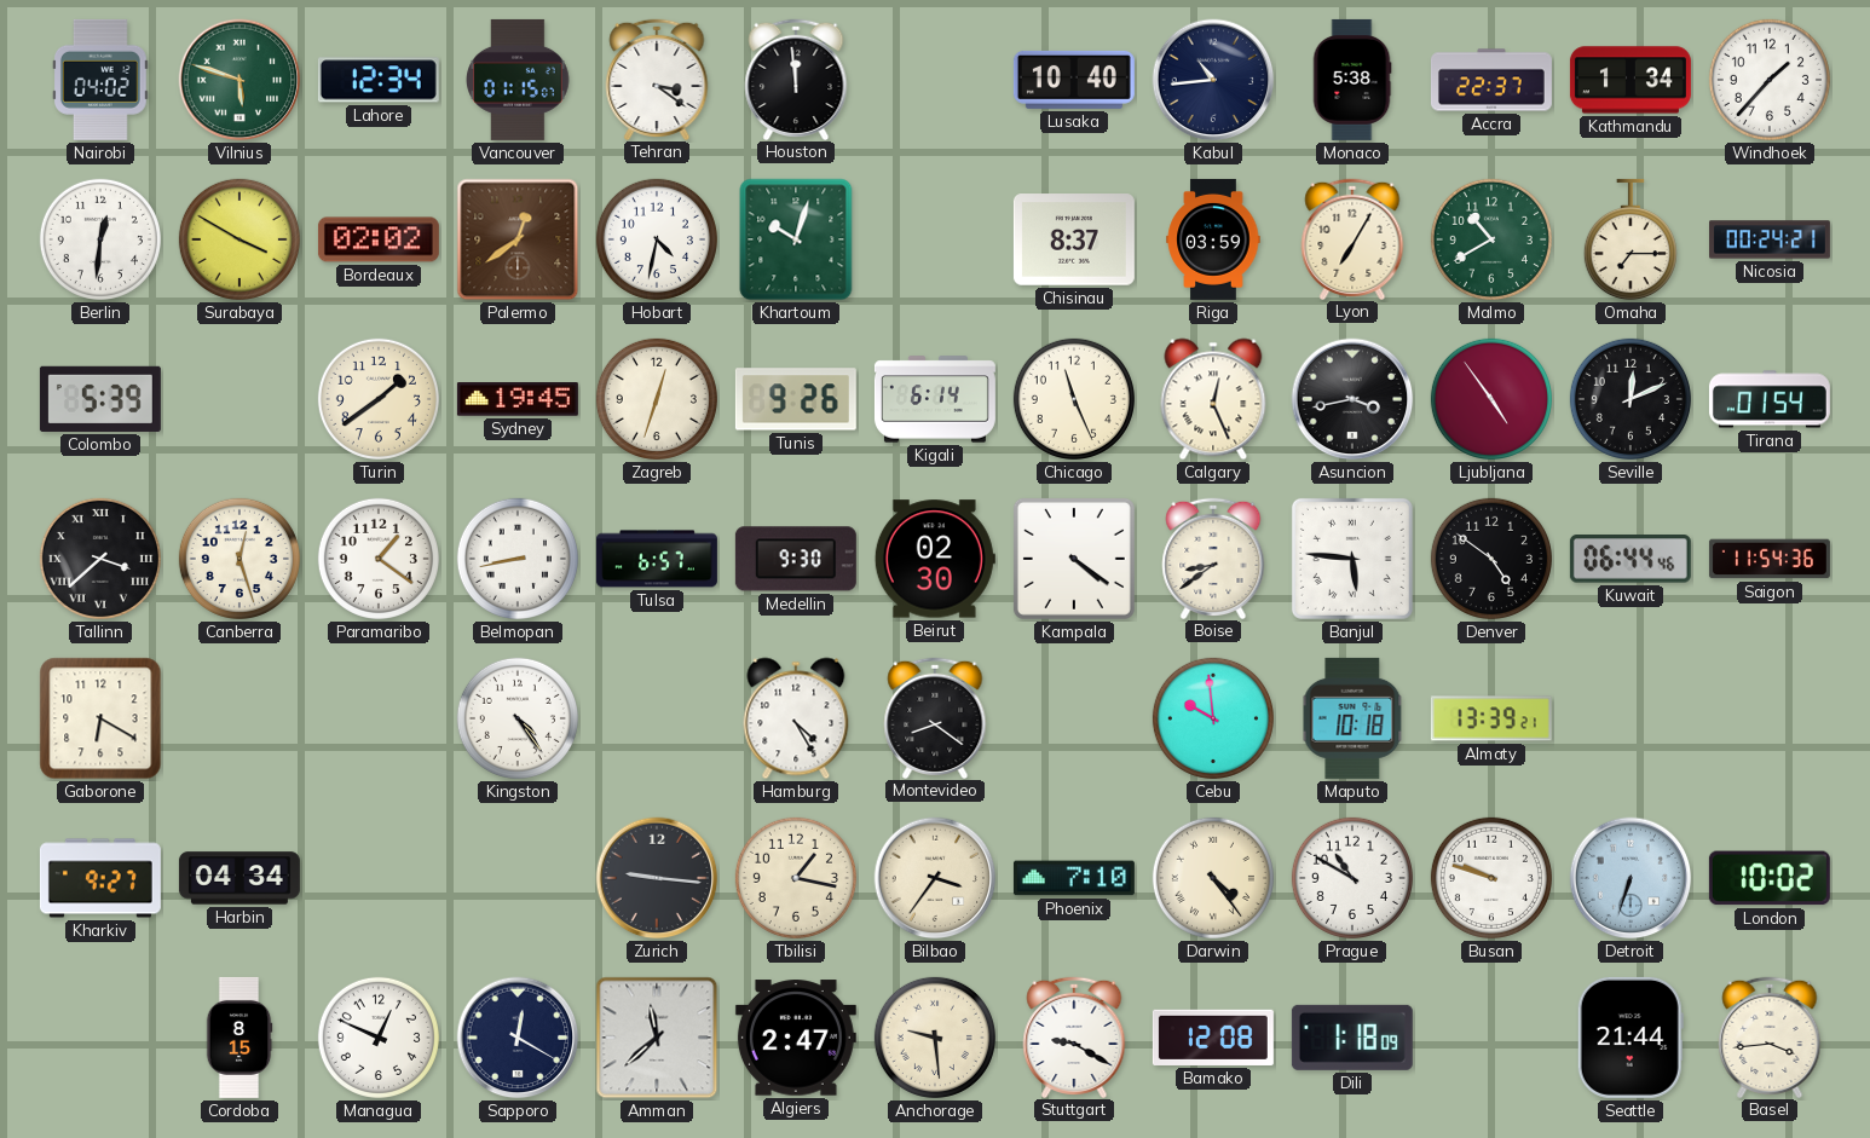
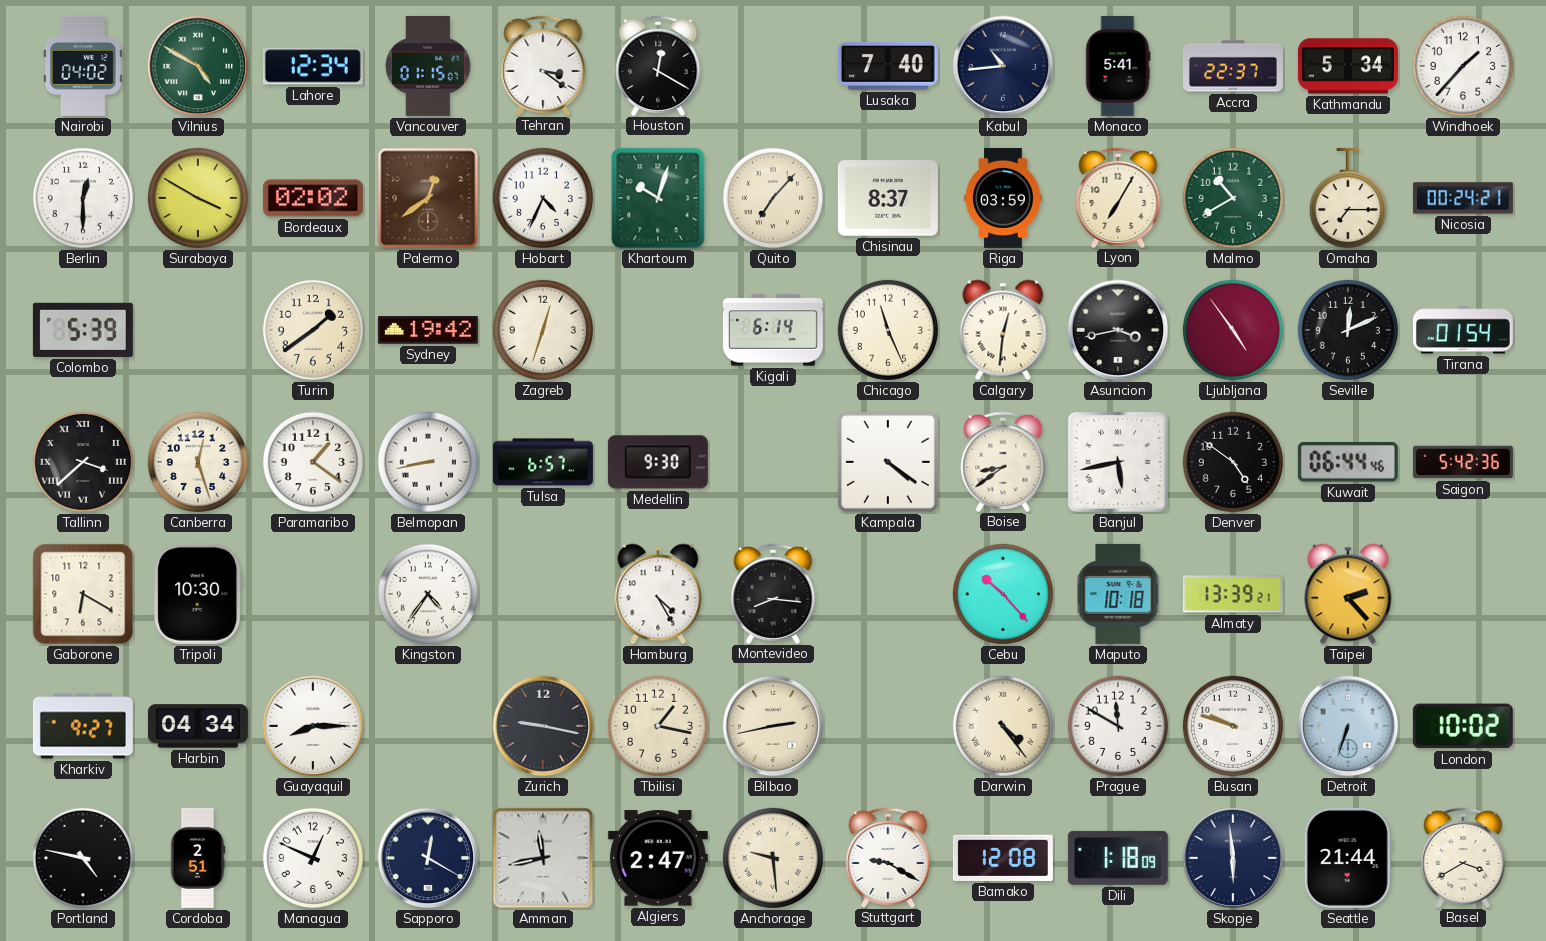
Vilnius: 5:48 -> 4:50
Houston: 11:59 -> 12:20
Lusaka: 10:40 -> 7:40
Monaco: 5:38 -> 5:41
Kathmandu: 1:34 -> 5:34
Berlin: 12:31 -> 12:30
Hobart: 4:32 -> 4:34
Quito: none -> 7:07
Sydney: 19:45 -> 19:42
Tunis: 9:26 -> none
Calgary: 12:26 -> 12:31
Beirut: 02:30 -> none
Banjul: 5:46 -> 5:43
Saigon: 11:54 -> 5:42
Tripoli: none -> 10:30
Kingston: 4:24 -> 4:36
Montevideo: 8:21 -> 8:16
Cebu: 9:59 -> 10:23
Taipei: none -> 2:23
Guayaquil: none -> 8:15
Zurich: 9:16 -> 9:17
Bilbao: 3:36 -> 2:43
Phoenix: 7:10 -> none
Prague: 10:50 -> 11:50
Portland: none -> 4:47
Cordoba: 8:15 -> 2:51
Amman: 11:38 -> 11:43
Skopje: none -> 5:59
Basel: 3:44 -> 3:40
